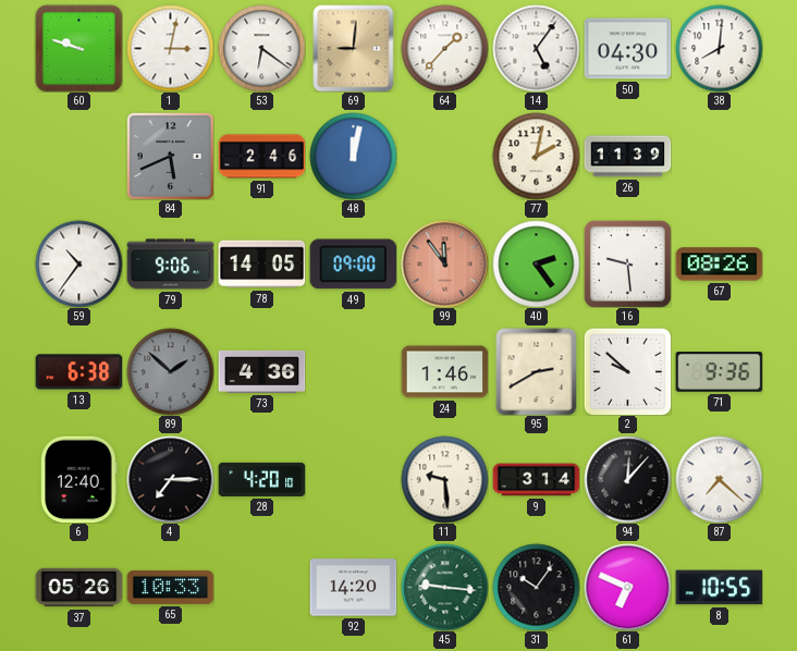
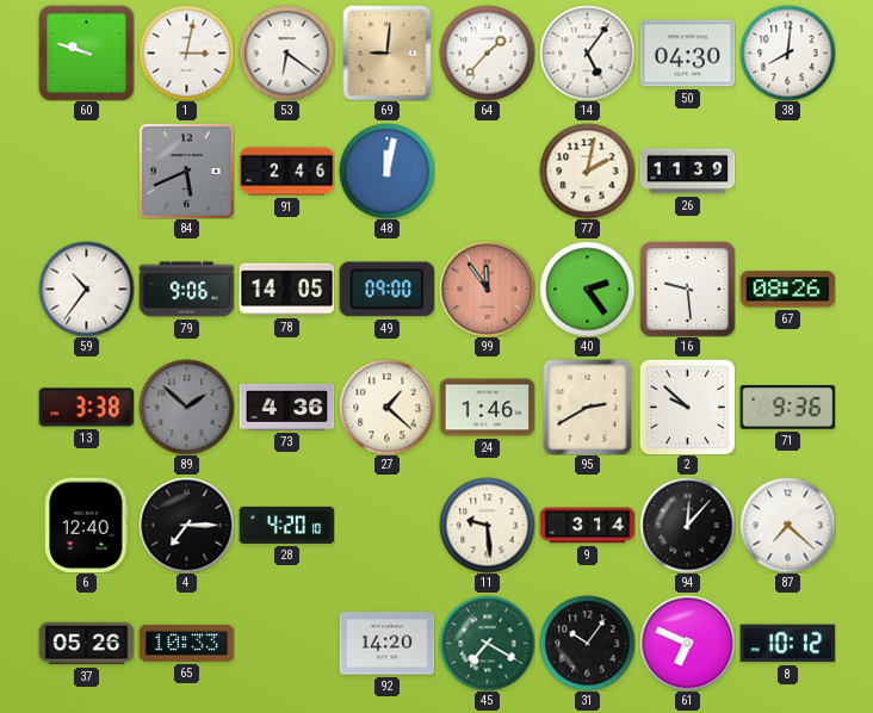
13: 6:38 -> 3:38
27: none -> 1:22
45: 9:16 -> 7:20
8: 10:55 -> 10:12
